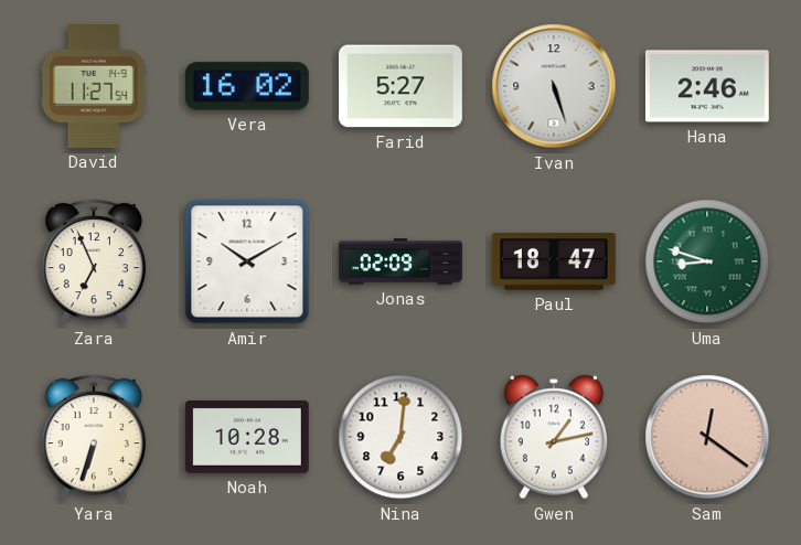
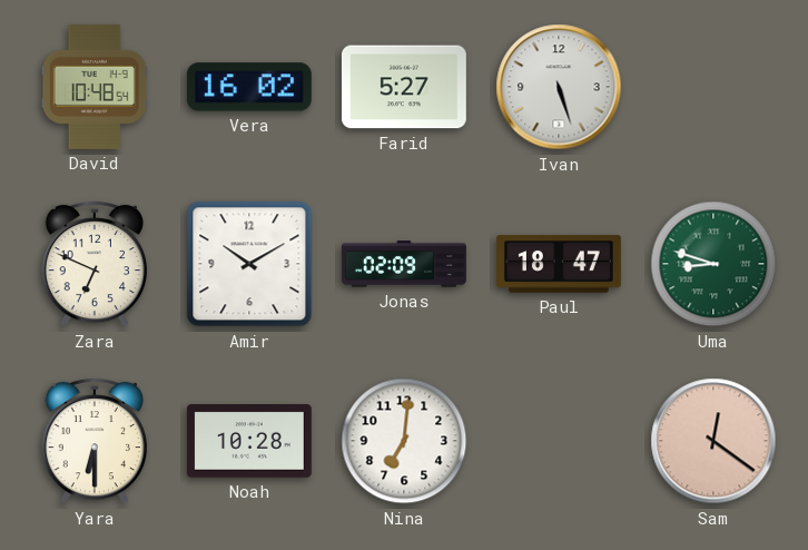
David: 11:27 -> 10:48
Hana: 2:46 -> none
Zara: 6:56 -> 6:49
Yara: 6:33 -> 6:30
Gwen: 1:13 -> none
